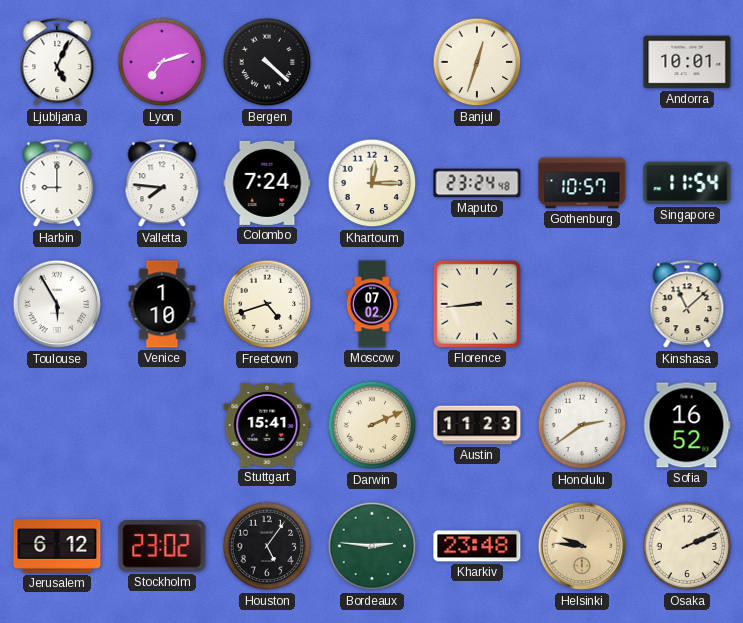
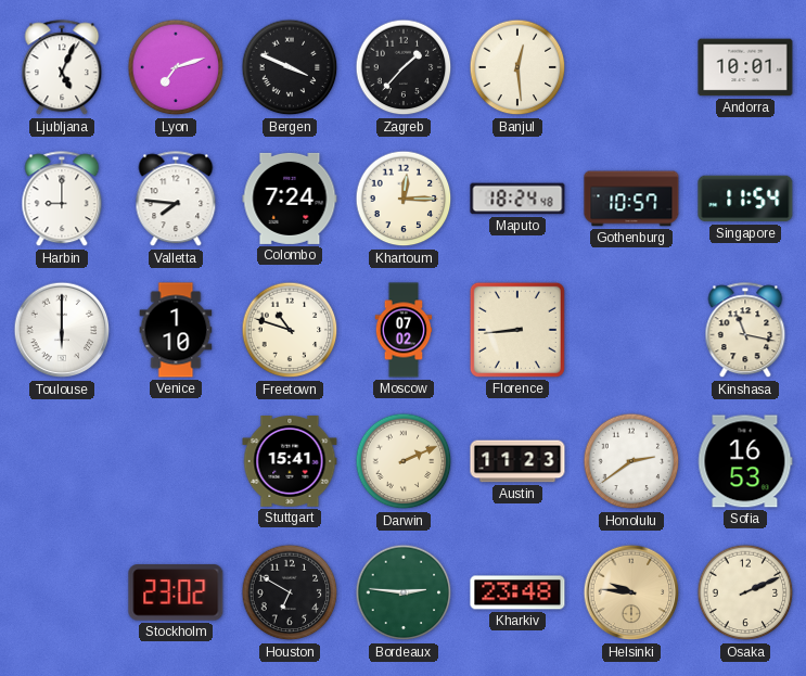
Bergen: 4:22 -> 3:49
Zagreb: none -> 1:37
Banjul: 12:33 -> 12:29
Maputo: 23:24 -> 18:24
Toulouse: 5:55 -> 6:00
Freetown: 4:42 -> 10:48
Kinshasa: 11:08 -> 11:17
Sofia: 16:52 -> 16:53
Jerusalem: 6:12 -> none
Houston: 5:06 -> 6:50
